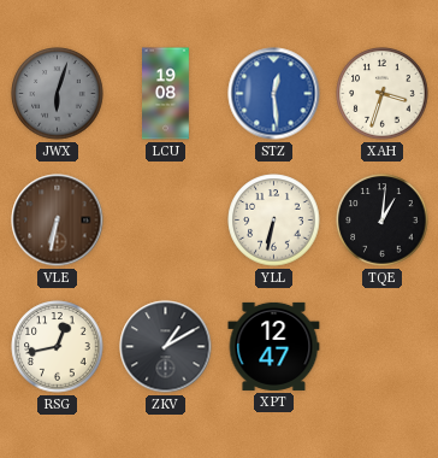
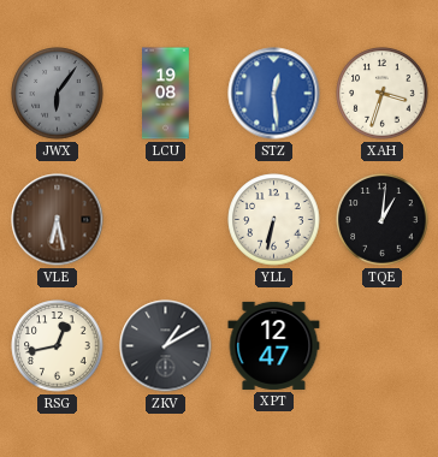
JWX: 6:03 -> 6:06
VLE: 6:32 -> 6:28
